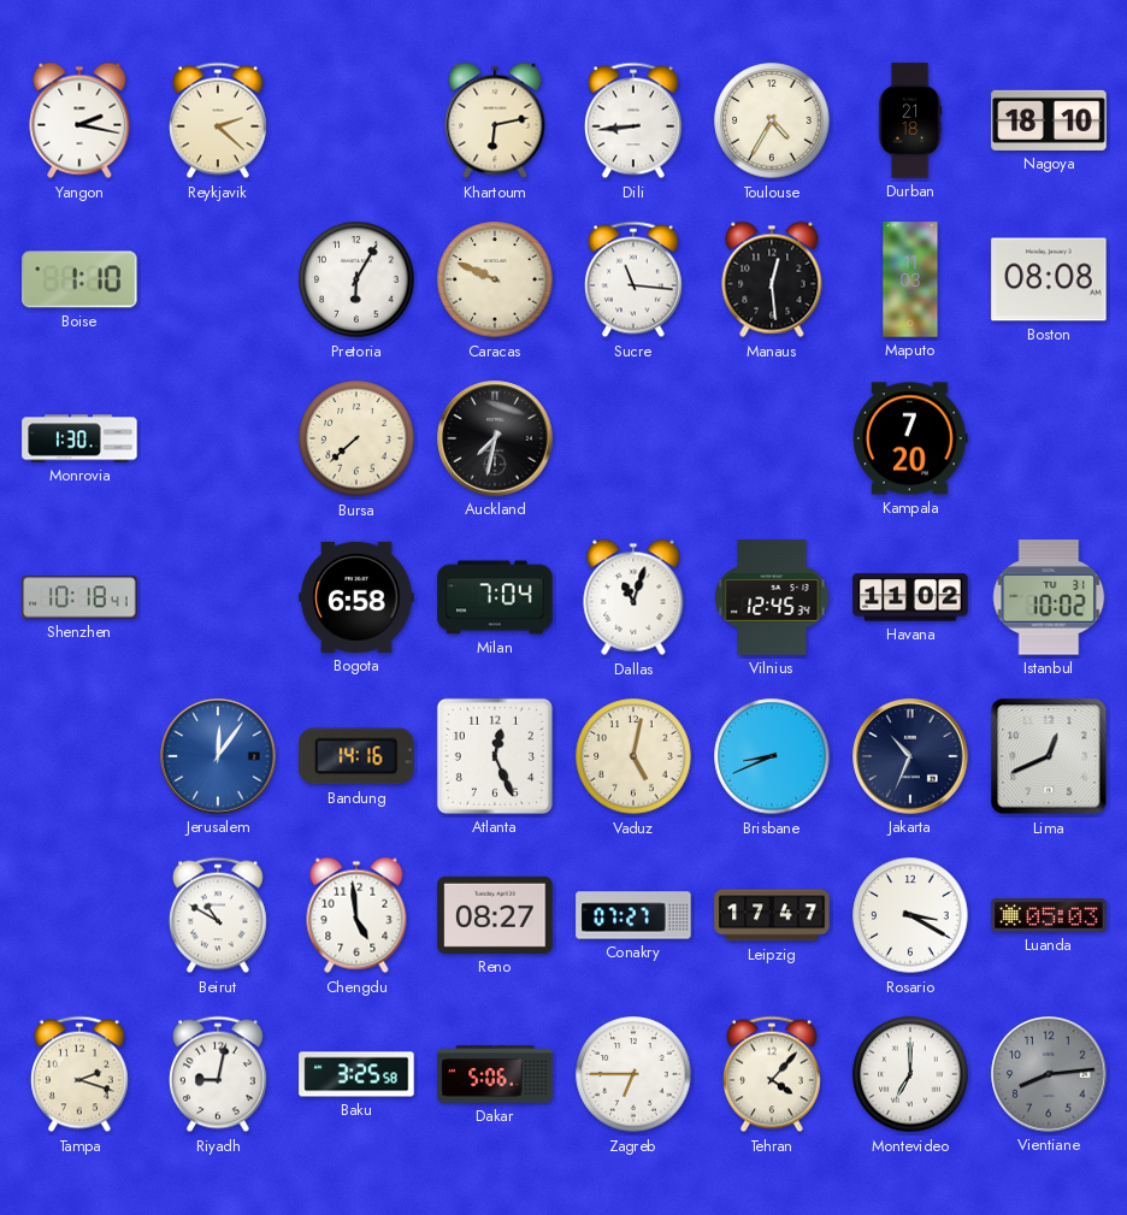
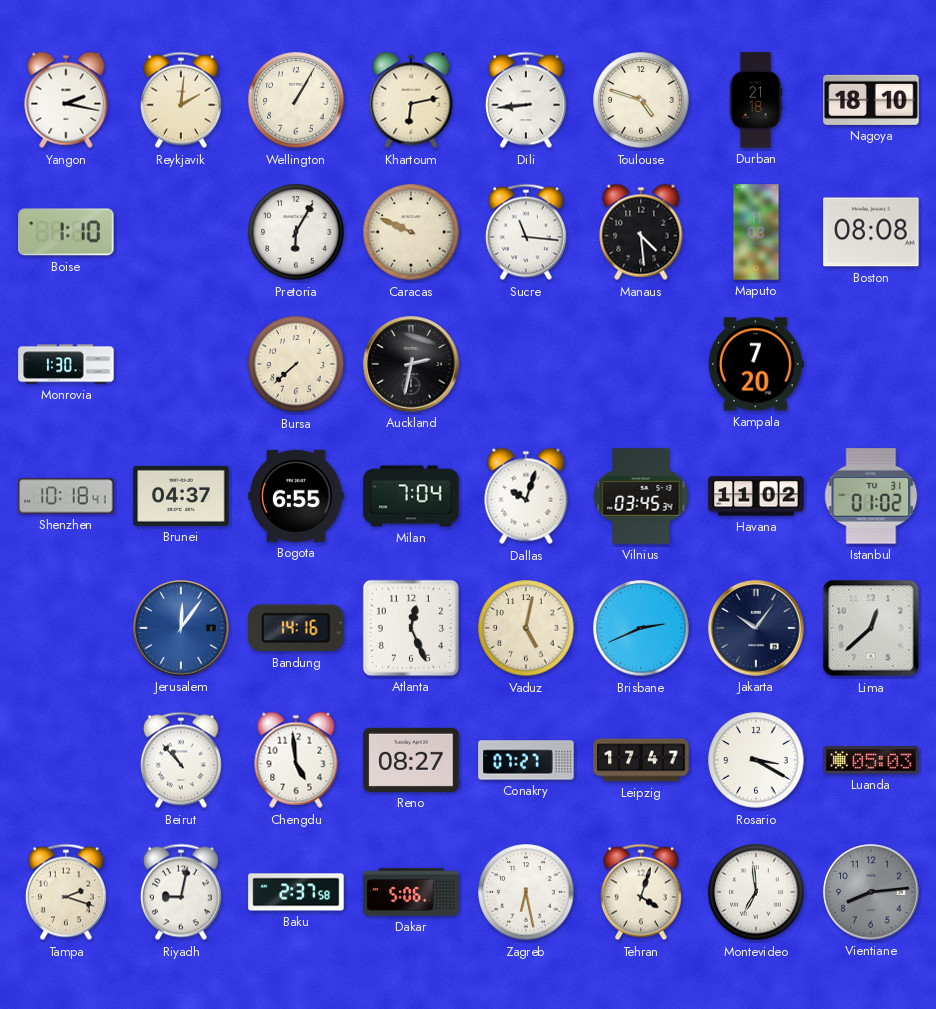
Reykjavik: 2:22 -> 2:01
Wellington: none -> 1:05
Toulouse: 4:35 -> 4:48
Manaus: 12:29 -> 4:29
Auckland: 7:32 -> 2:32
Brunei: none -> 04:37
Bogota: 6:58 -> 6:55
Dallas: 11:03 -> 10:03
Vilnius: 12:45 -> 03:45
Istanbul: 10:02 -> 01:02
Brisbane: 8:41 -> 2:41
Jakarta: 10:34 -> 10:06
Lima: 12:41 -> 12:38
Beirut: 10:50 -> 10:53
Baku: 3:25 -> 2:37
Zagreb: 6:45 -> 6:28
Tehran: 4:07 -> 4:03
Montevideo: 7:00 -> 6:59
